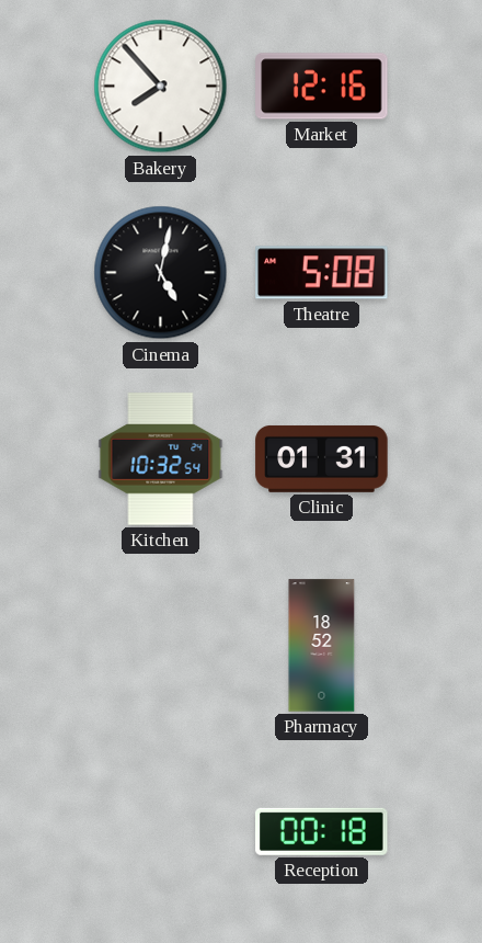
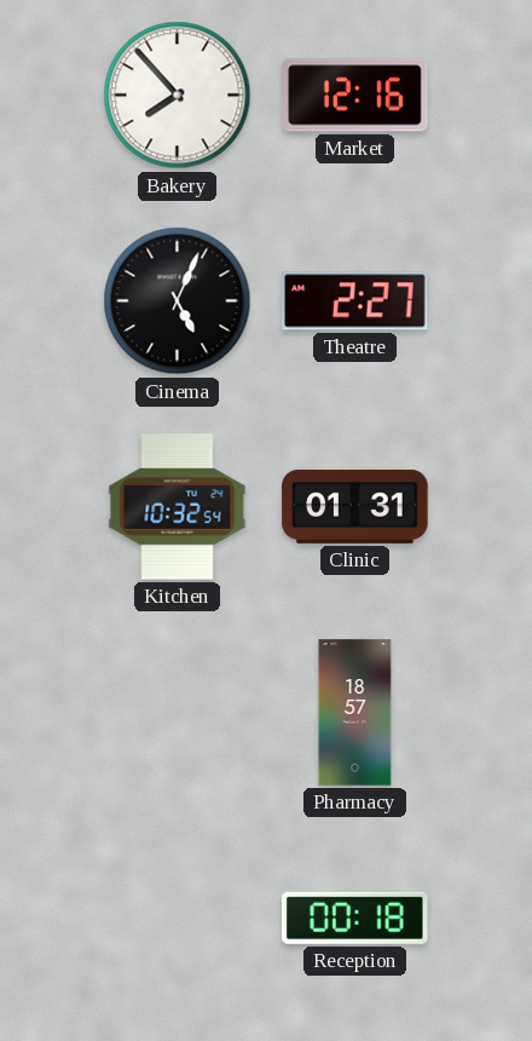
Cinema: 5:02 -> 5:04
Theatre: 5:08 -> 2:27
Pharmacy: 18:52 -> 18:57
